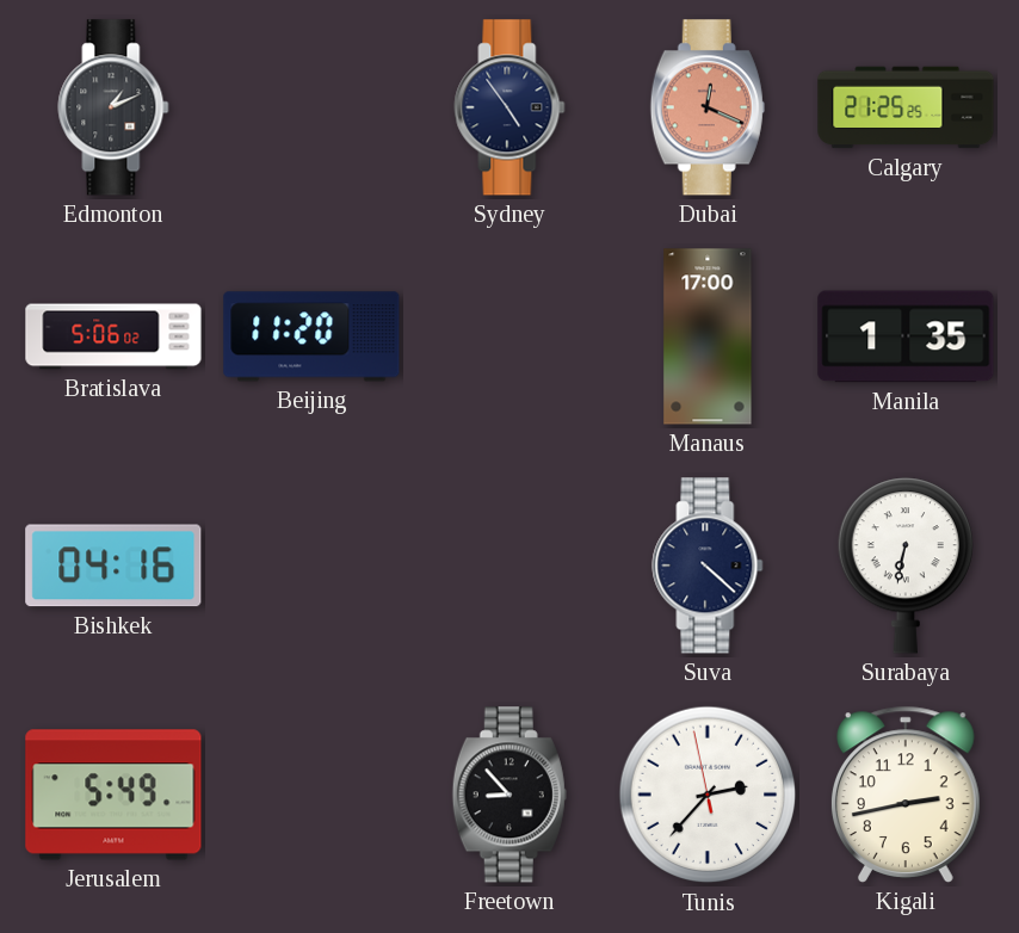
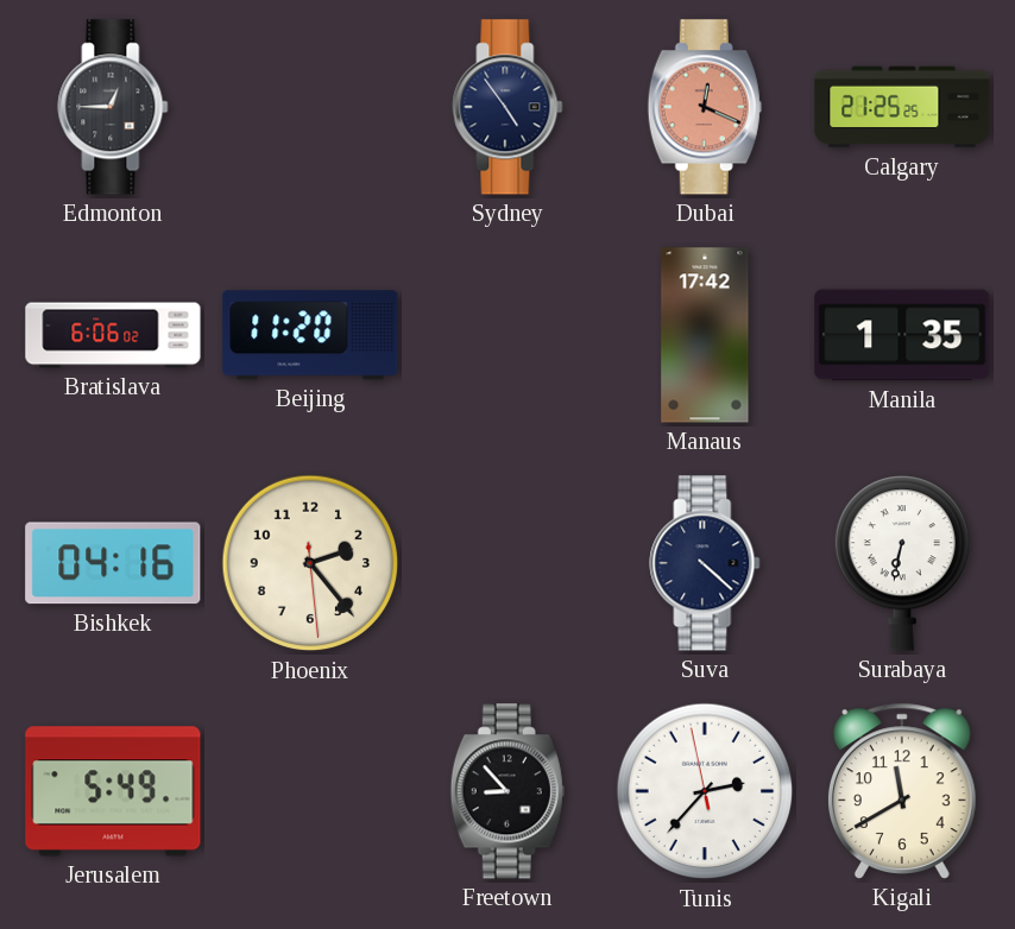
Edmonton: 1:11 -> 12:45
Bratislava: 5:06 -> 6:06
Manaus: 17:00 -> 17:42
Phoenix: none -> 2:23
Kigali: 2:43 -> 11:40
